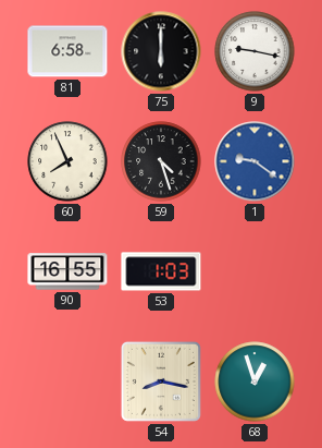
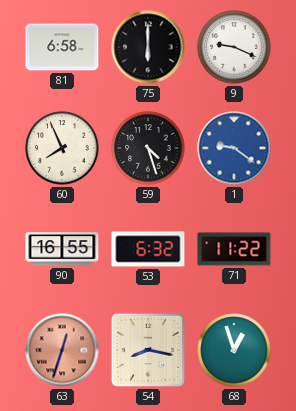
9: 9:17 -> 9:19
53: 1:03 -> 6:32
71: none -> 11:22
63: none -> 12:33
